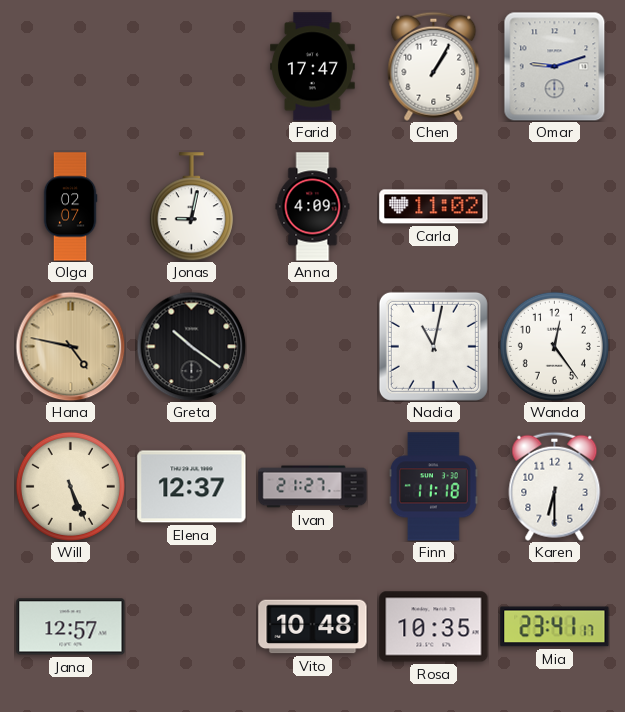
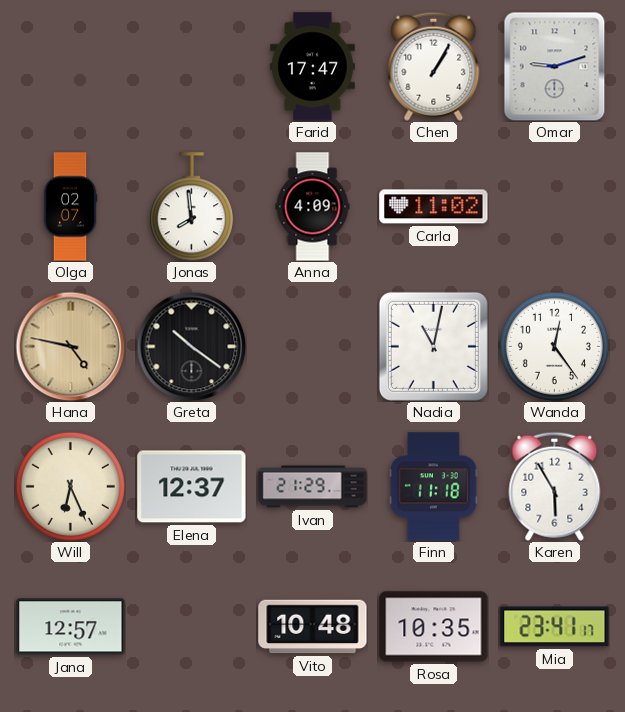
Jonas: 9:02 -> 7:59
Will: 5:26 -> 6:26
Ivan: 21:27 -> 21:29
Karen: 6:30 -> 5:55
